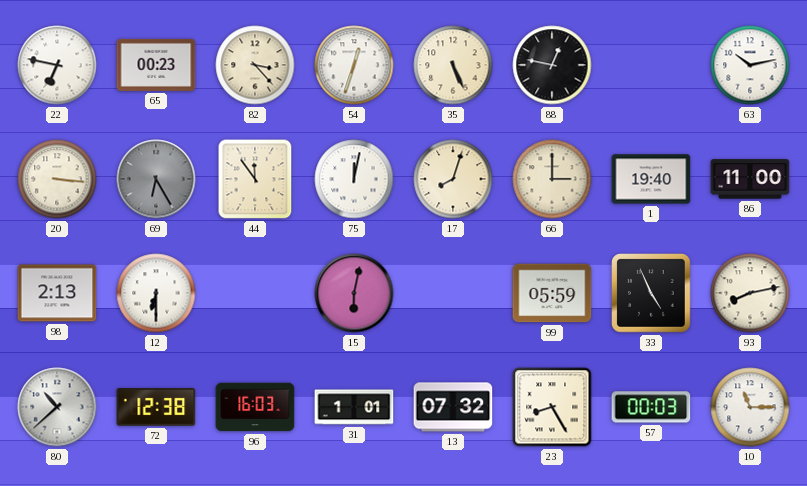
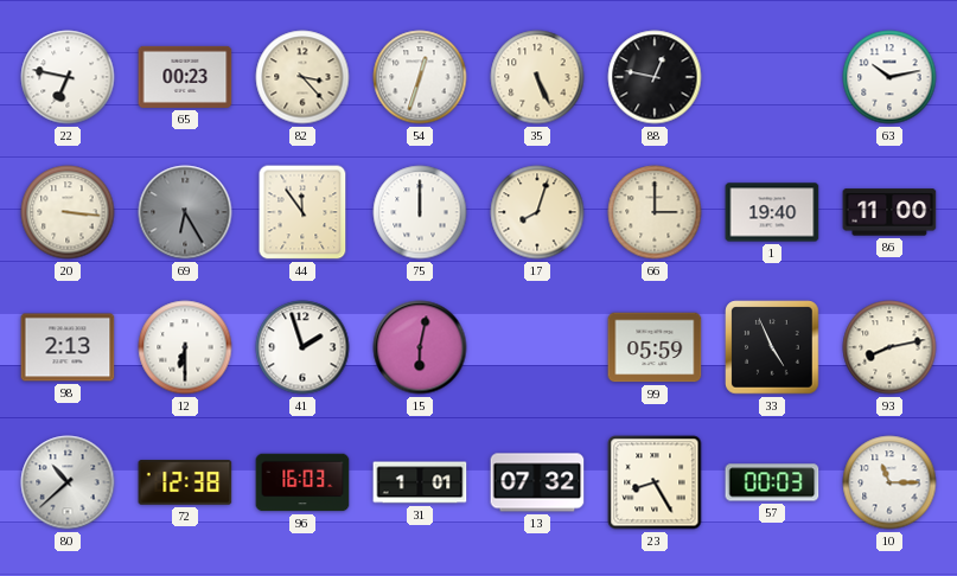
75: 12:02 -> 12:00
41: none -> 1:57
